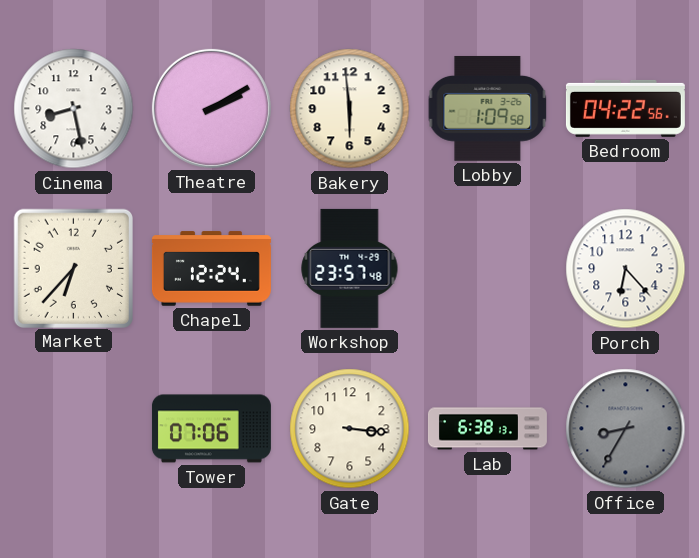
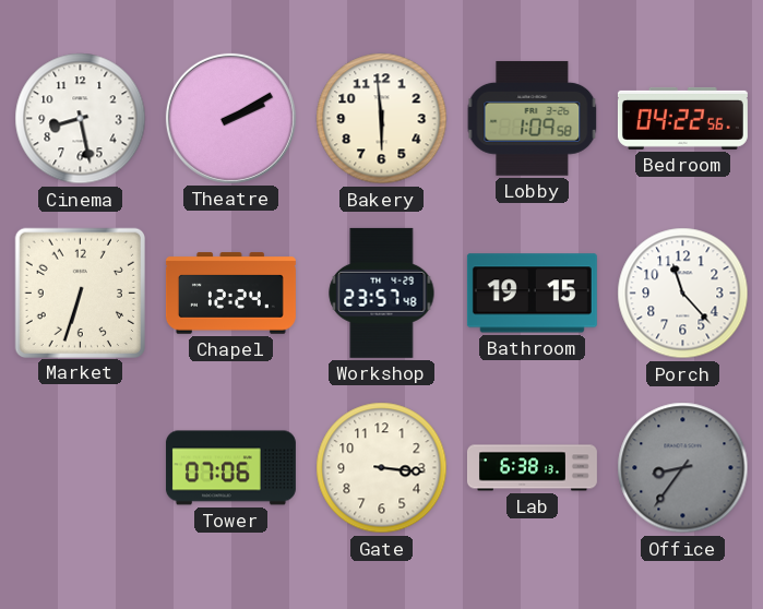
Market: 6:37 -> 6:33
Bathroom: none -> 19:15
Porch: 6:23 -> 11:23
Office: 8:35 -> 8:36
